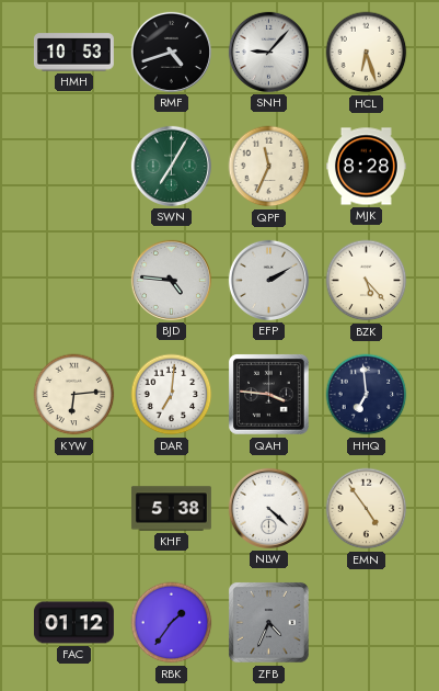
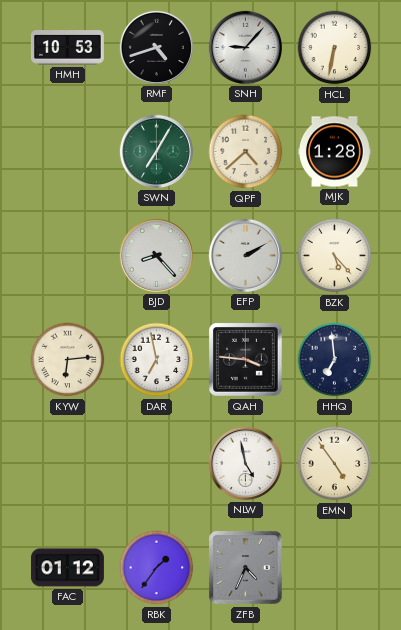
HCL: 6:27 -> 6:32
QPF: 11:34 -> 4:38
MJK: 8:28 -> 1:28
BJD: 4:46 -> 8:23
DAR: 7:01 -> 6:58
KHF: 5:38 -> none
NLW: 4:22 -> 4:58
